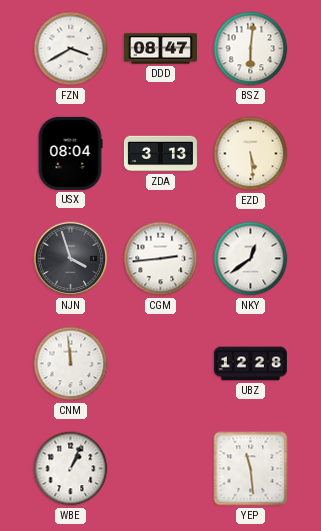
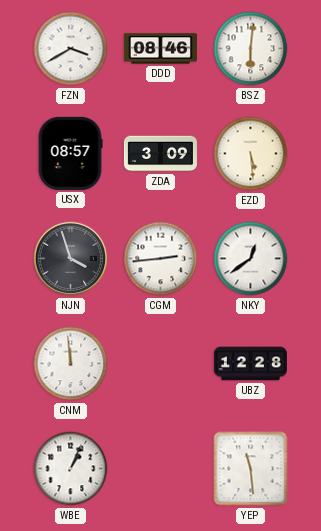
DDD: 08:47 -> 08:46
USX: 08:04 -> 08:57
ZDA: 3:13 -> 3:09
